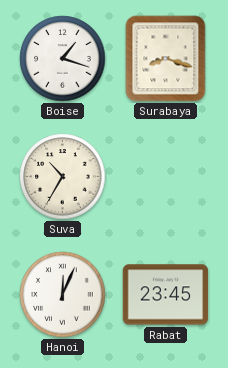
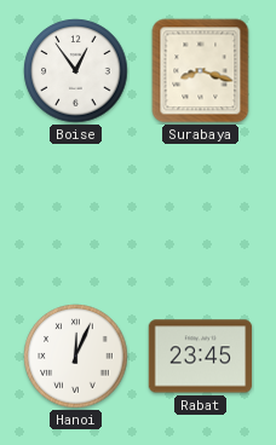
Boise: 1:18 -> 12:54
Suva: 10:35 -> none
